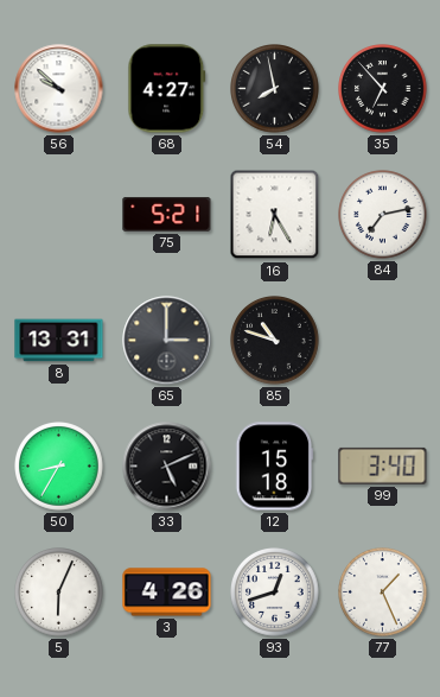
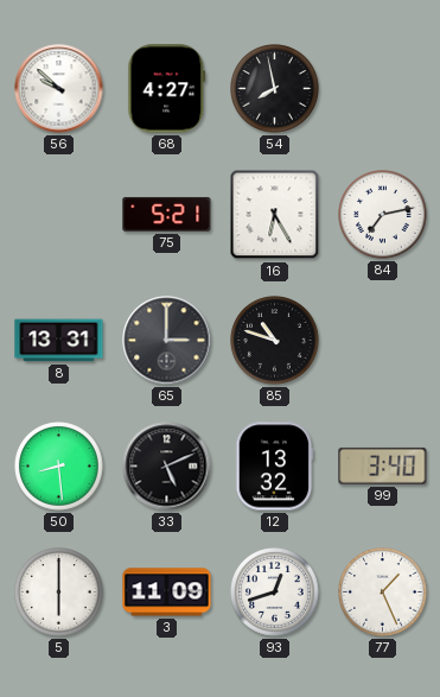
35: 6:53 -> none
50: 8:35 -> 8:29
12: 15:18 -> 13:32
5: 6:04 -> 6:00
3: 4:26 -> 11:09
